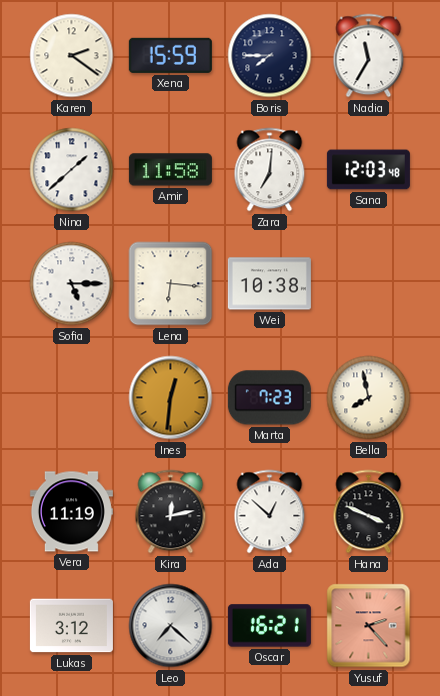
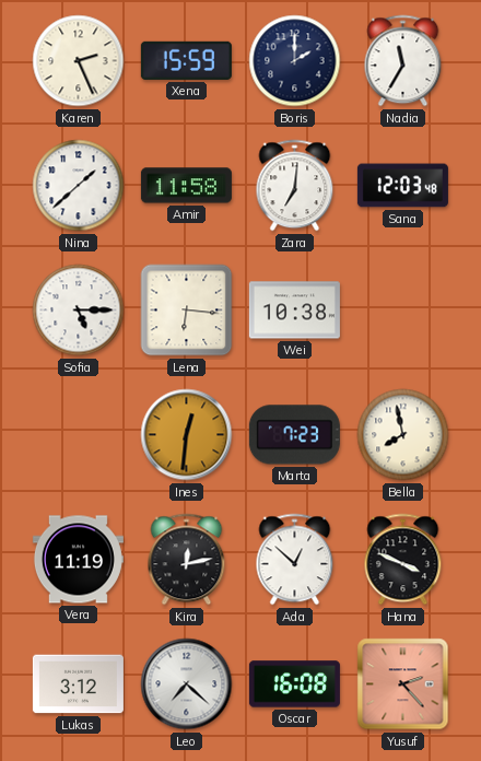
Karen: 2:21 -> 2:26
Boris: 7:45 -> 2:00
Oscar: 16:21 -> 16:08
